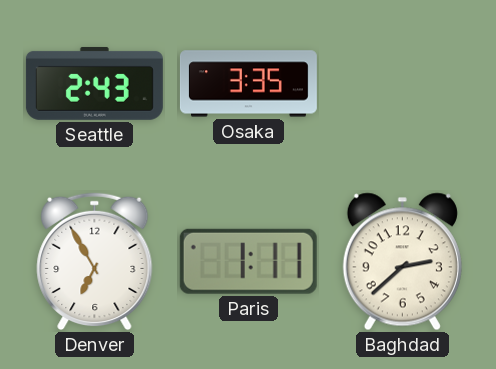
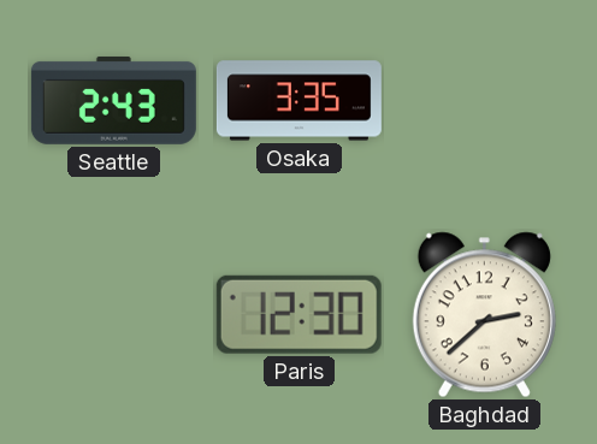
Denver: 6:55 -> none
Paris: 1:11 -> 12:30
